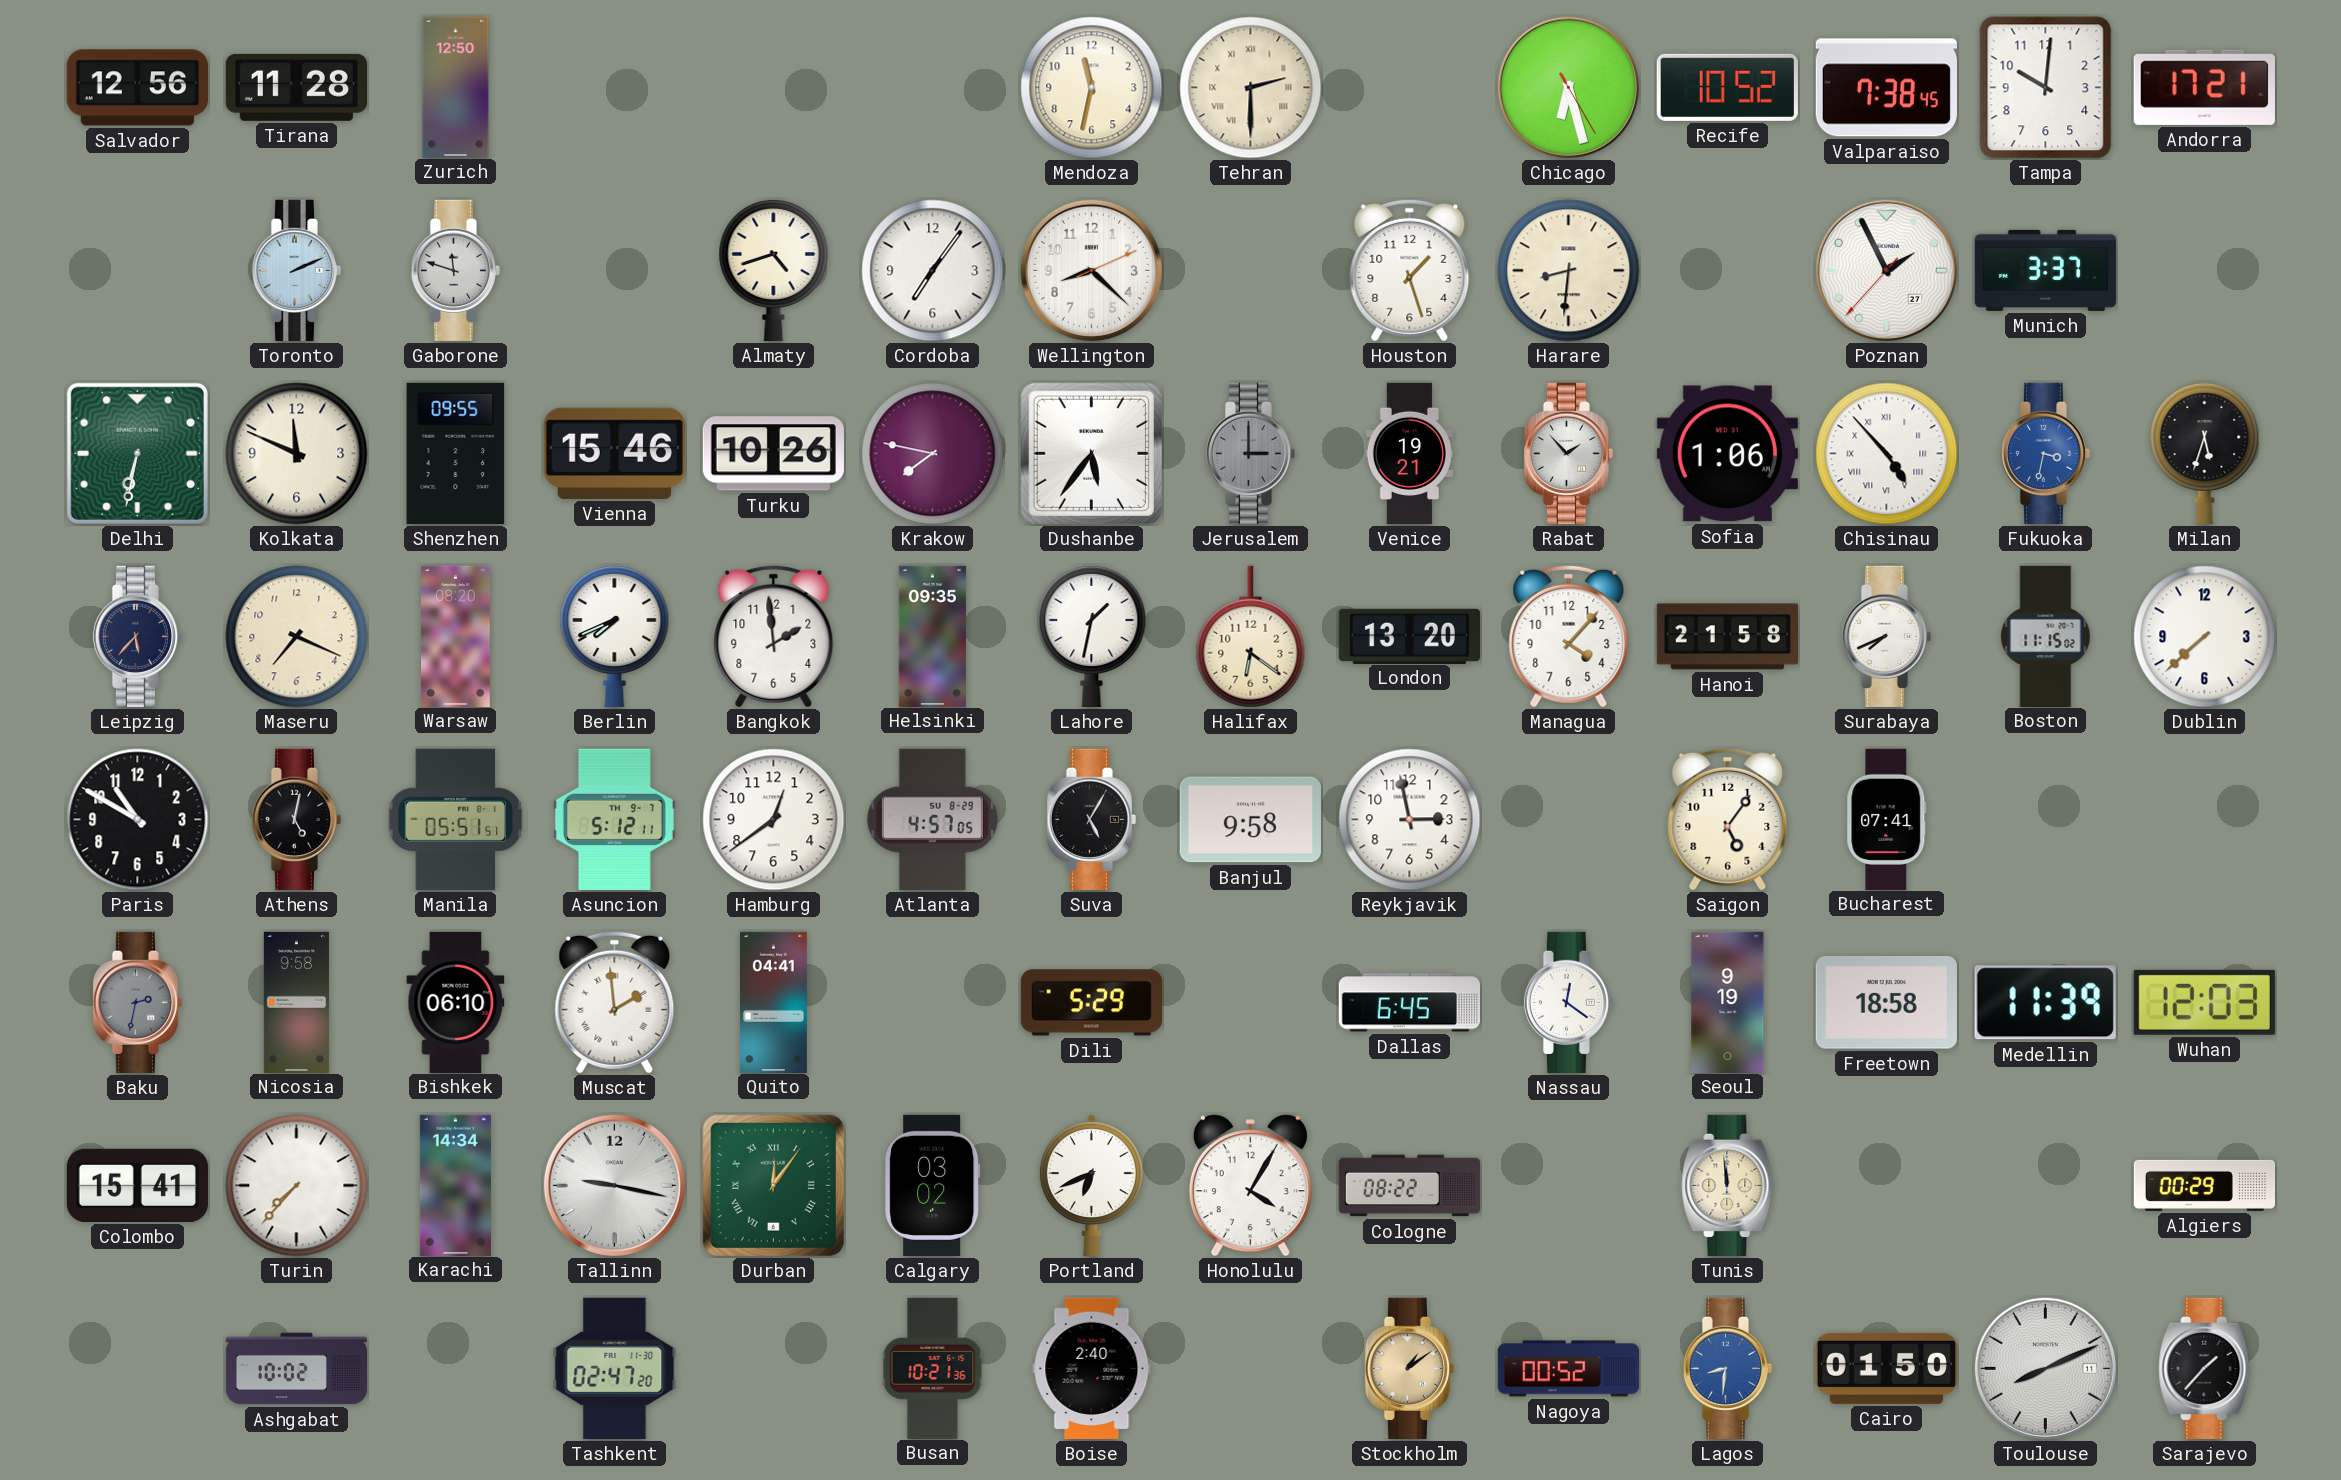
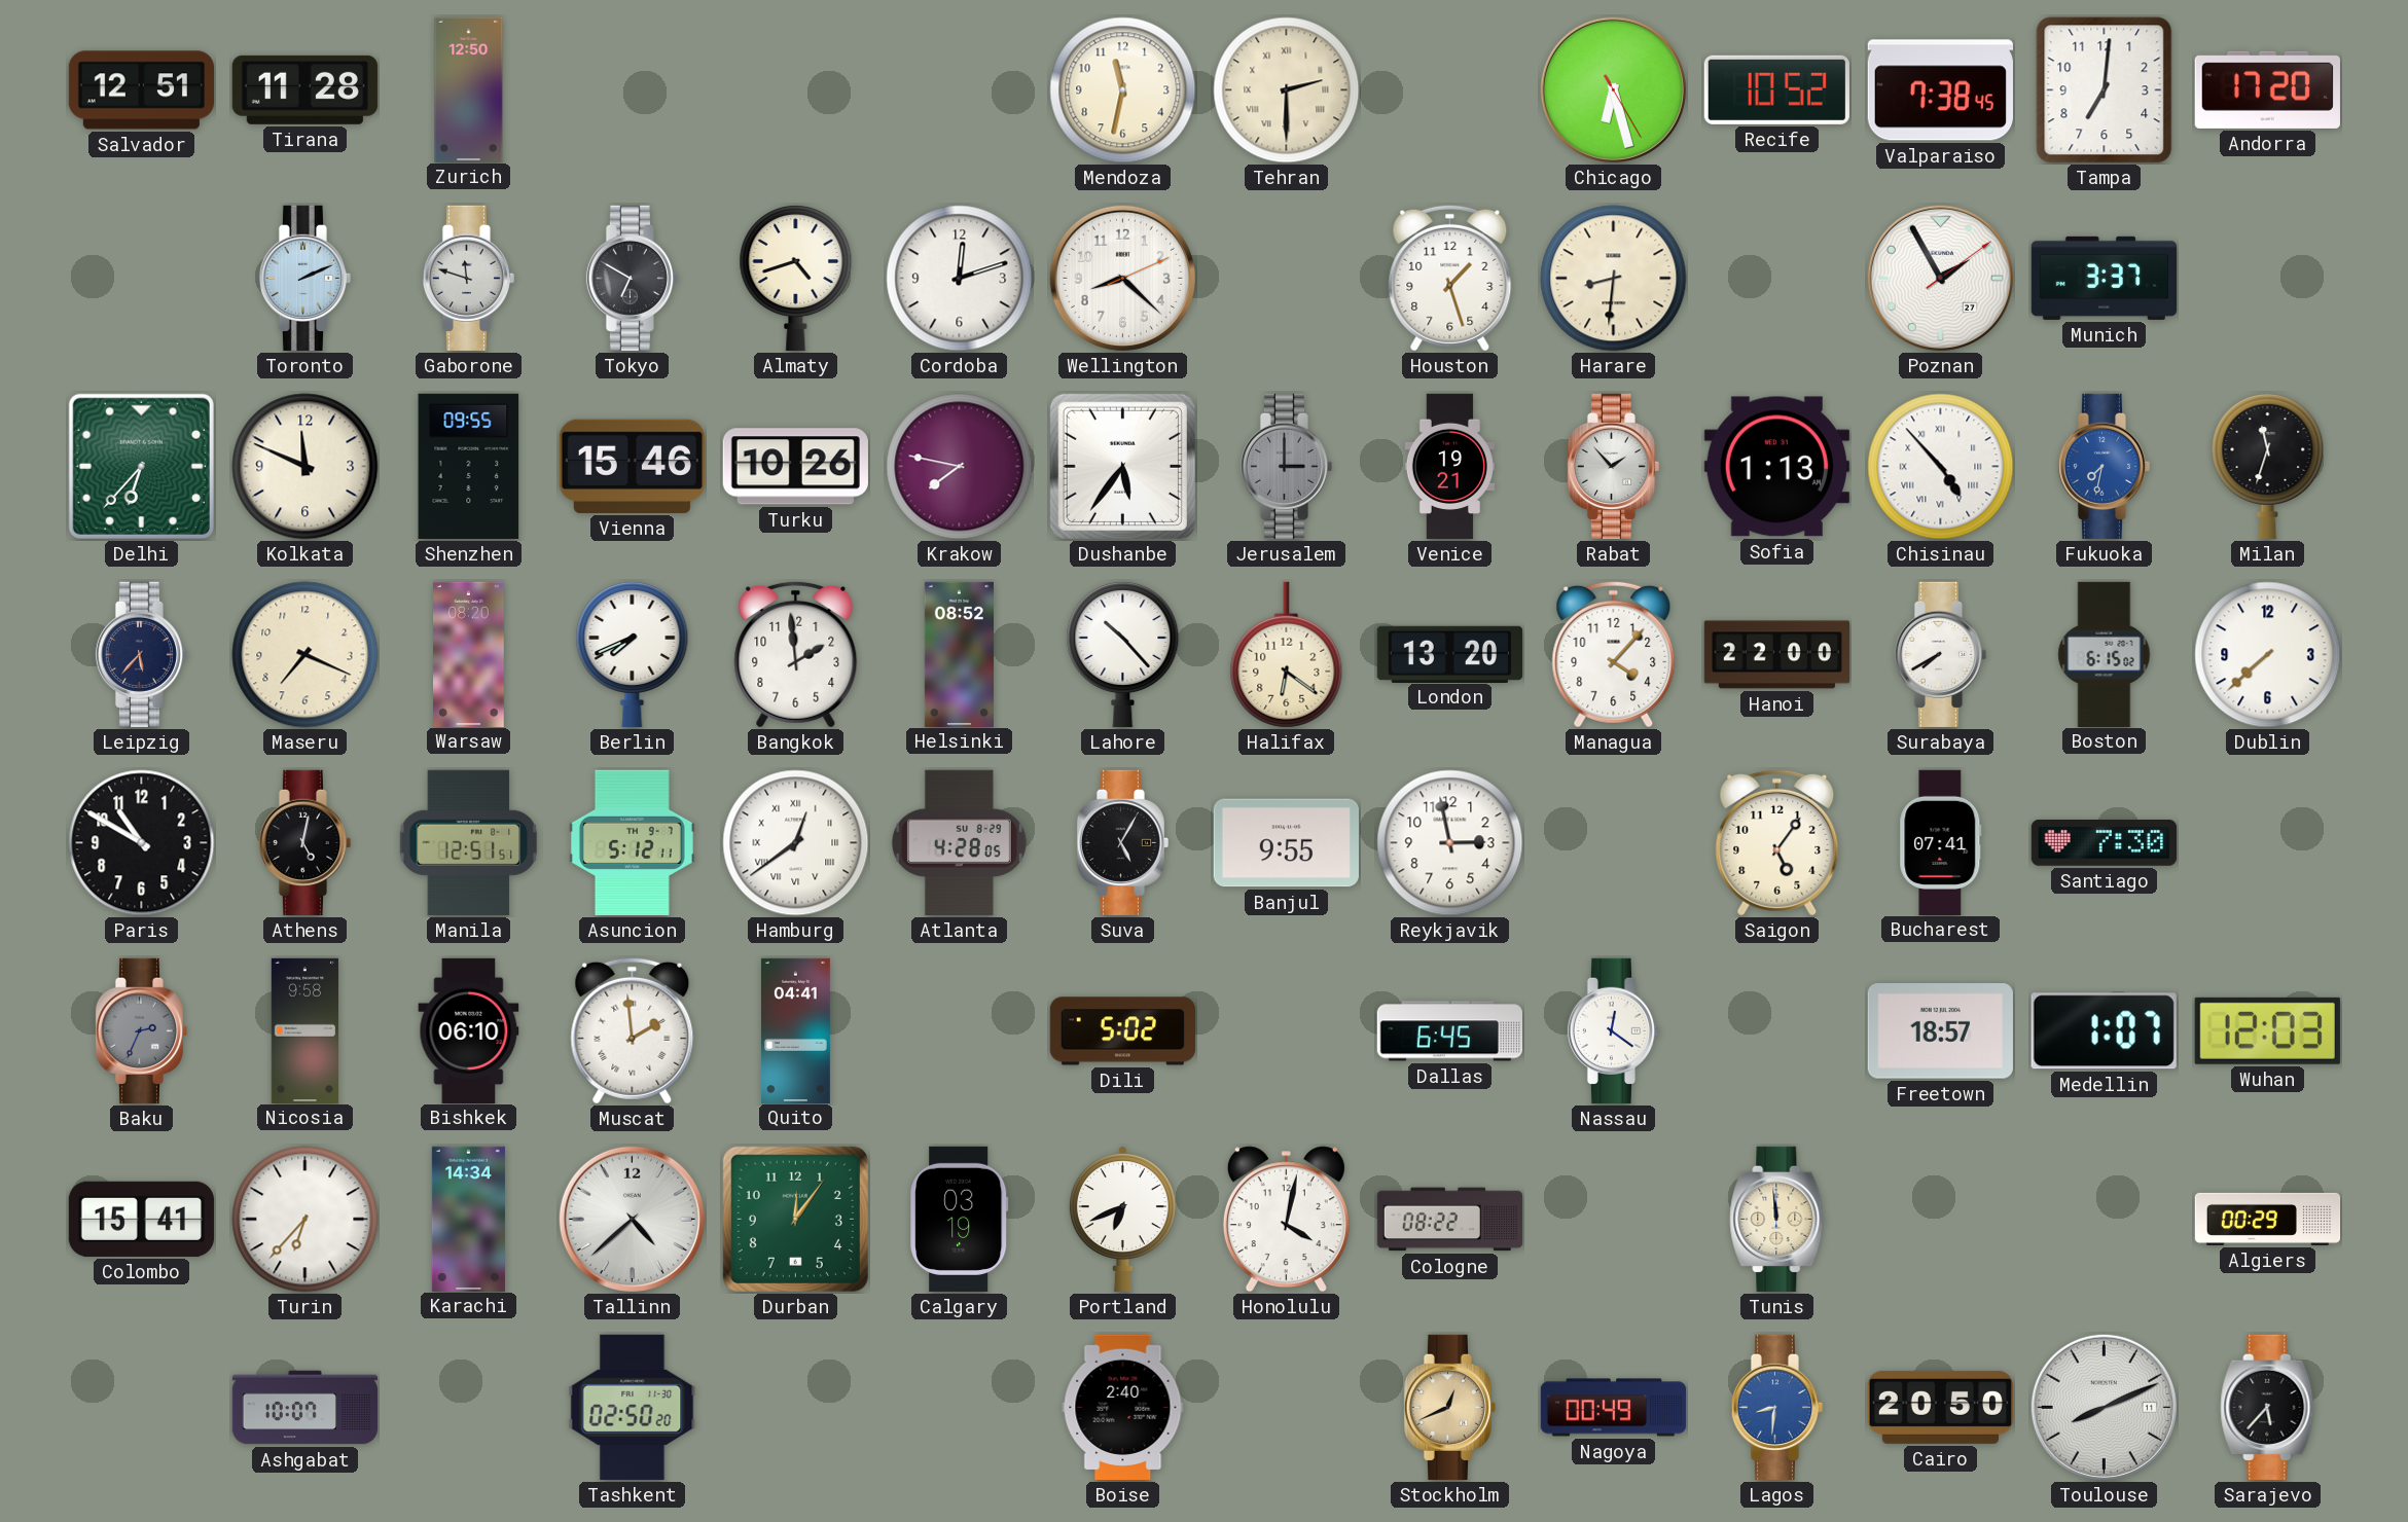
Salvador: 12:56 -> 12:51
Tampa: 10:01 -> 7:01
Andorra: 17:21 -> 17:20
Tokyo: none -> 6:50
Cordoba: 7:06 -> 12:12
Poznan: 1:55:37 -> 1:55:09
Delhi: 6:32 -> 6:37
Sofia: 1:06 -> 1:13
Fukuoka: 3:32 -> 7:32
Milan: 5:33 -> 11:33
Helsinki: 09:35 -> 08:52
Lahore: 1:32 -> 10:23
Hanoi: 21:58 -> 22:00
Surabaya: 7:41 -> 7:40
Boston: 11:15 -> 6:15
Manila: 05:51 -> 12:51
Hamburg numerals: Arabic -> Roman
Atlanta: 4:57 -> 4:28
Banjul: 9:58 -> 9:55
Santiago: none -> 7:30
Baku: 2:32 -> 2:34
Dili: 5:29 -> 5:02
Seoul: 9:19 -> none
Freetown: 18:58 -> 18:57
Medellin: 11:39 -> 1:07
Turin: 7:37 -> 6:37
Tallinn: 9:17 -> 4:38
Durban numerals: Roman -> Arabic
Calgary: 03:02 -> 03:19
Honolulu: 4:05 -> 4:02
Ashgabat: 10:02 -> 10:07
Tashkent: 02:47 -> 02:50
Busan: 10:21 -> none
Stockholm: 1:09 -> 12:41
Nagoya: 00:52 -> 00:49
Cairo: 01:50 -> 20:50
Sarajevo: 1:37 -> 5:37
